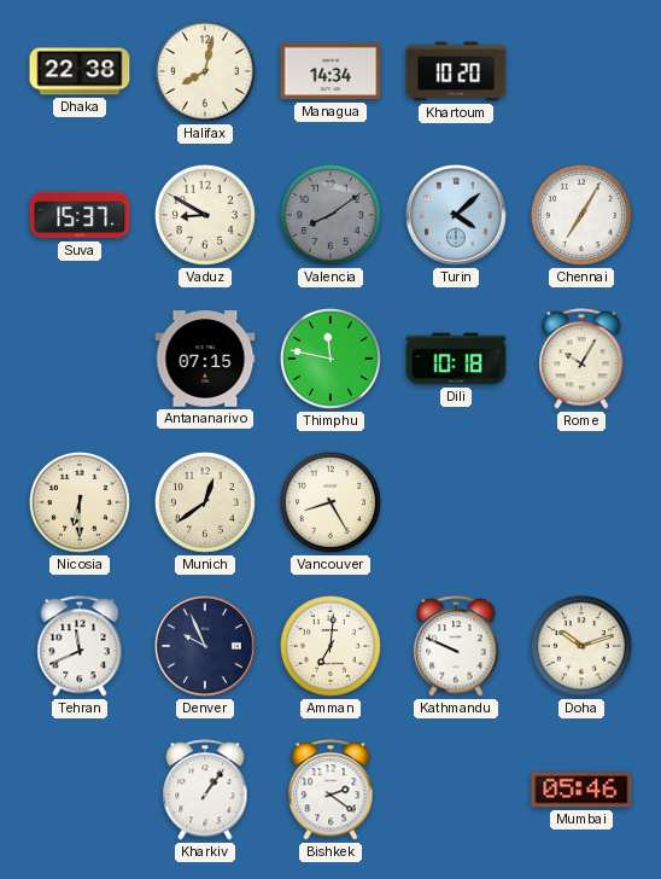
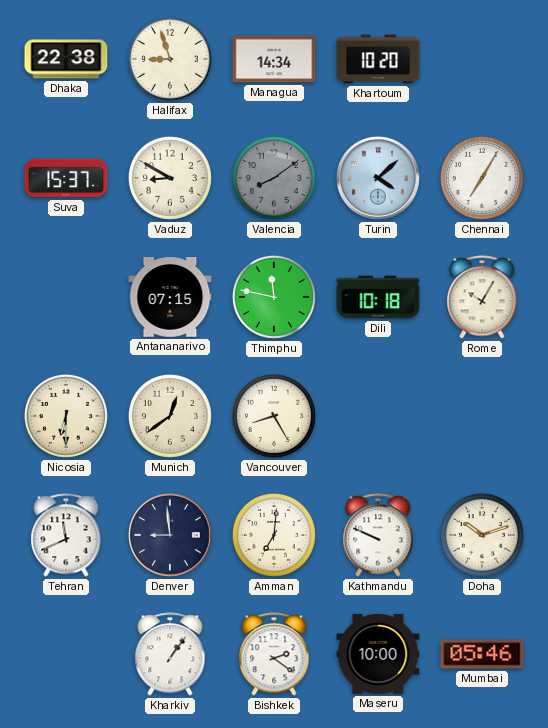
Halifax: 8:02 -> 8:57
Denver: 9:56 -> 8:59
Maseru: none -> 10:00
